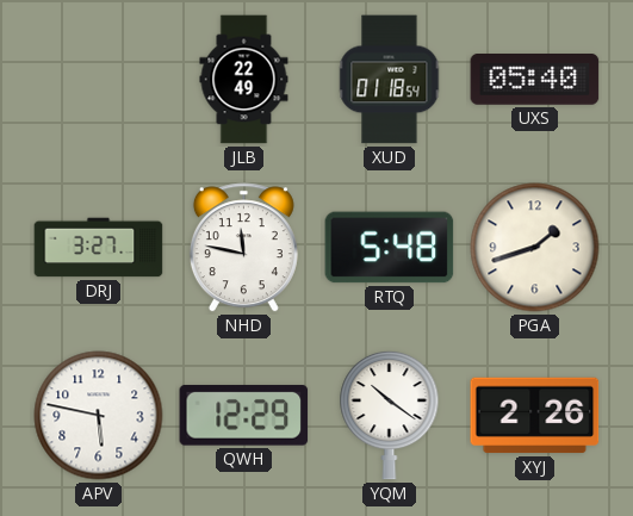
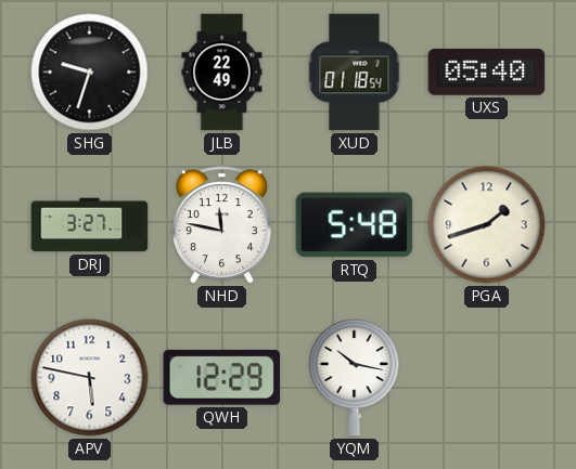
SHG: none -> 9:33
YQM: 10:21 -> 10:17
XYJ: 2:26 -> none
